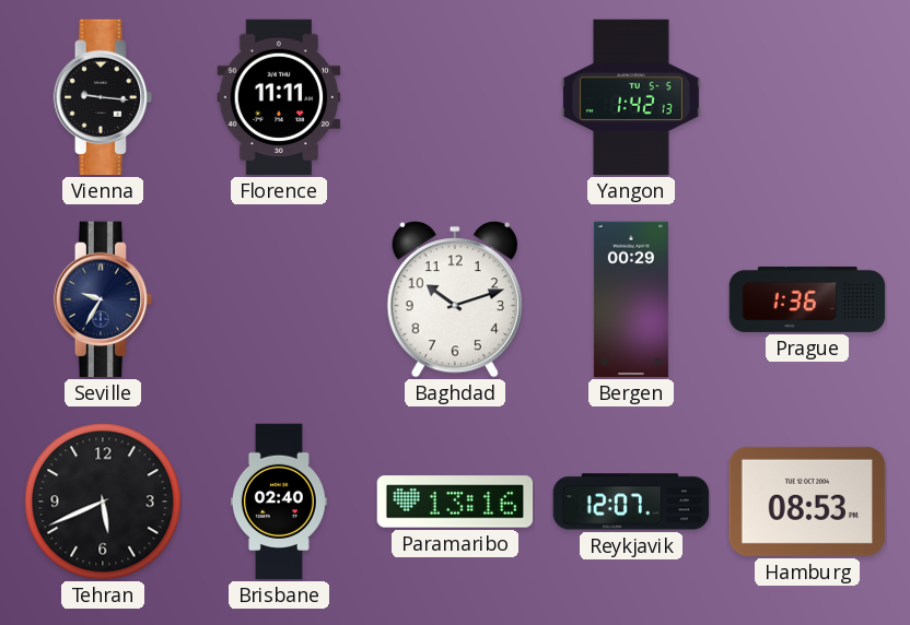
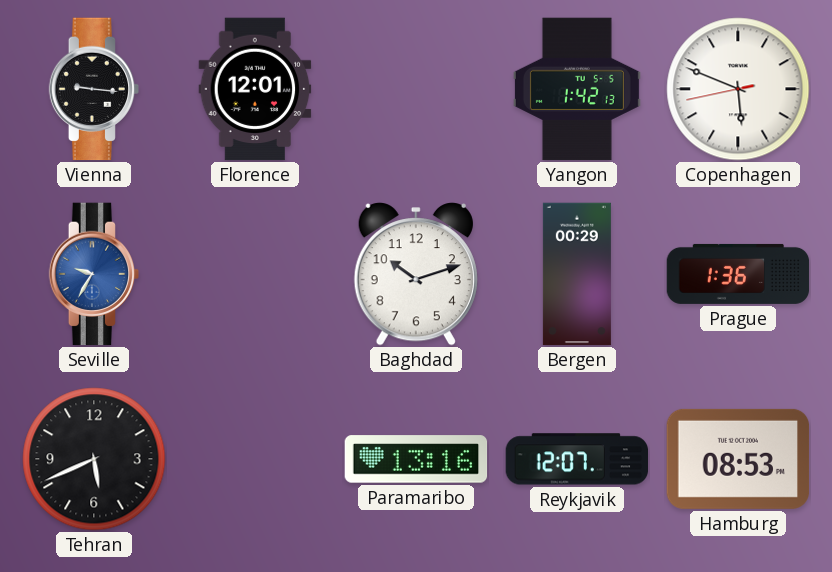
Florence: 11:11 -> 12:01
Copenhagen: none -> 5:48
Seville dial: navy -> blue
Brisbane: 02:40 -> none
